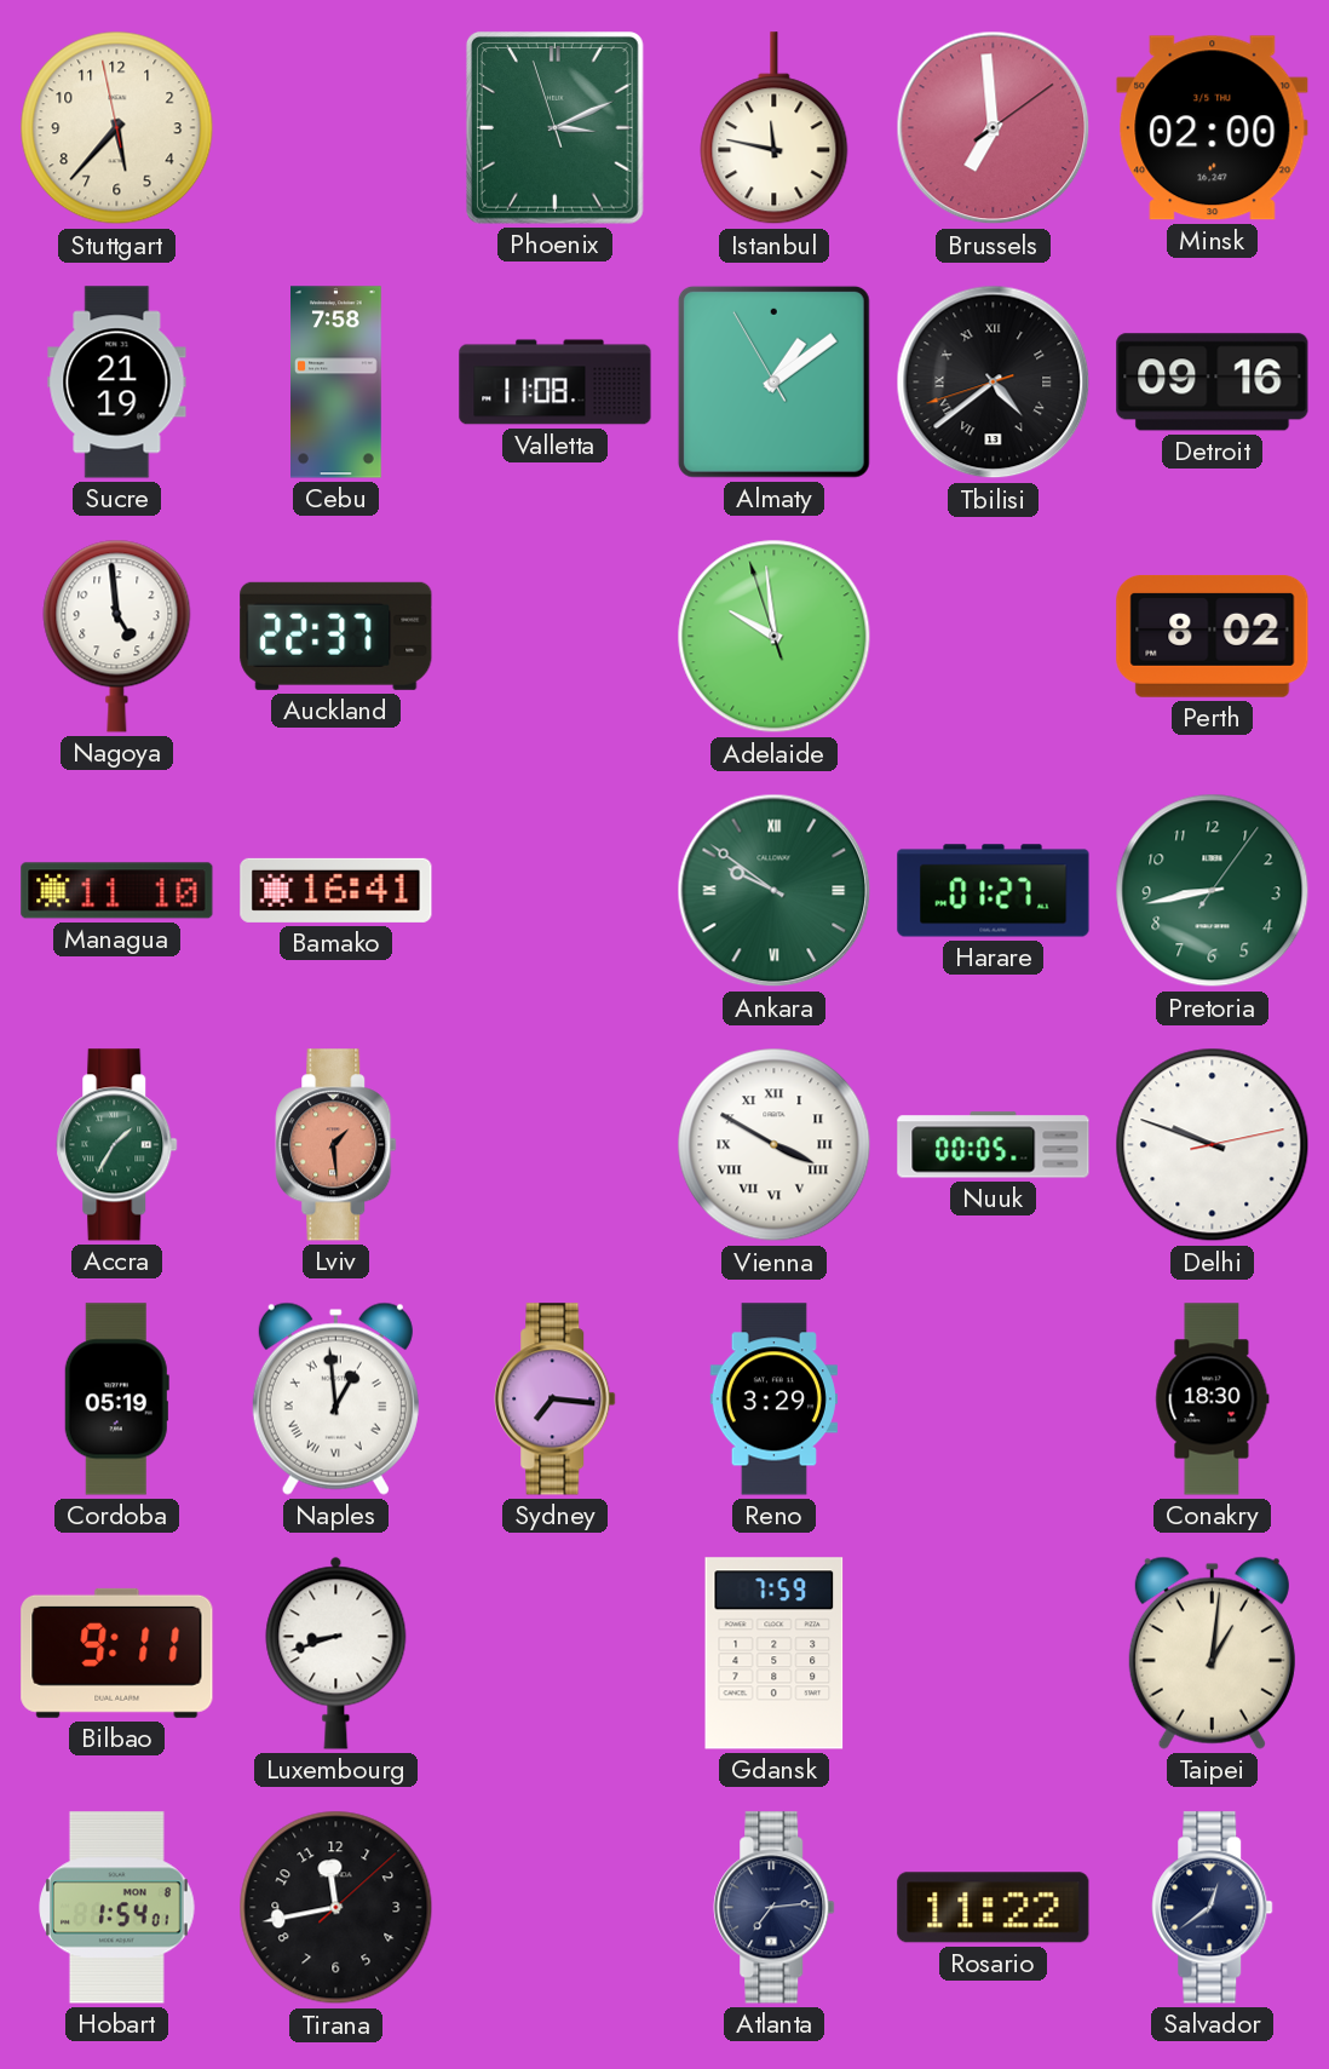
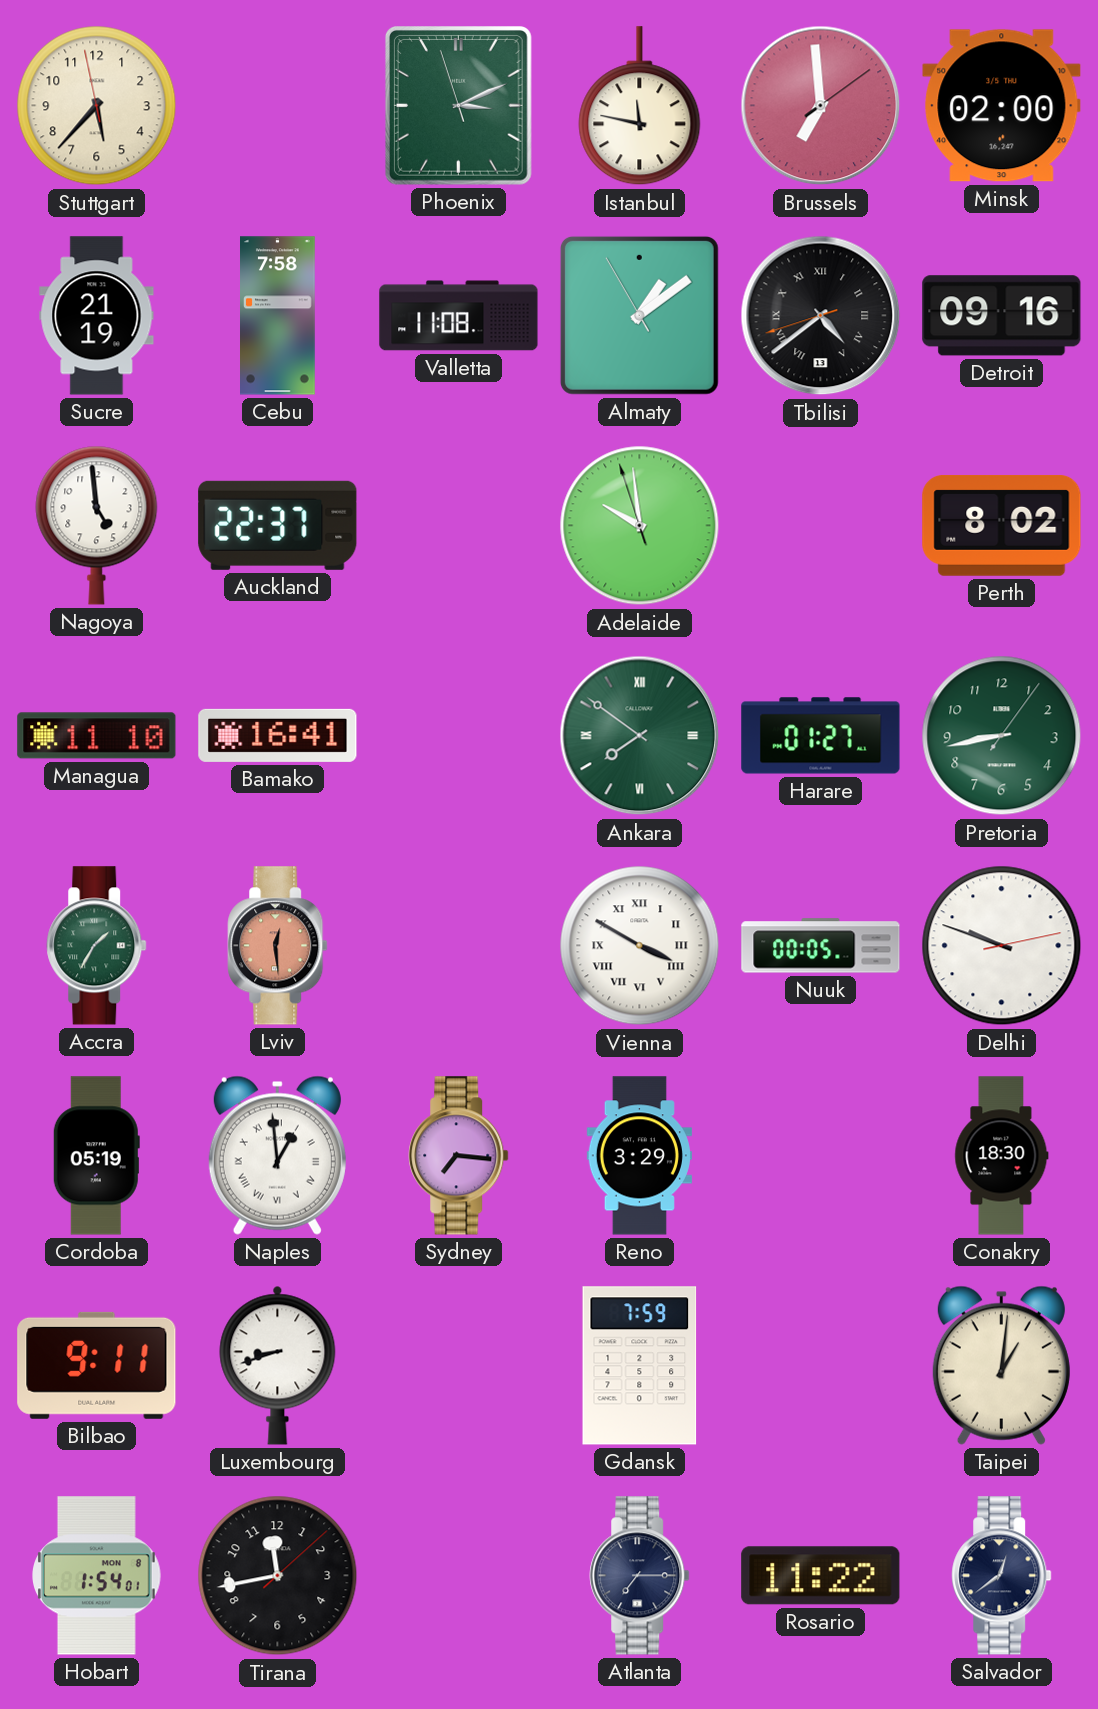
Ankara: 9:51 -> 7:51
Lviv: 1:29 -> 12:29
Atlanta: 7:14 -> 7:15
